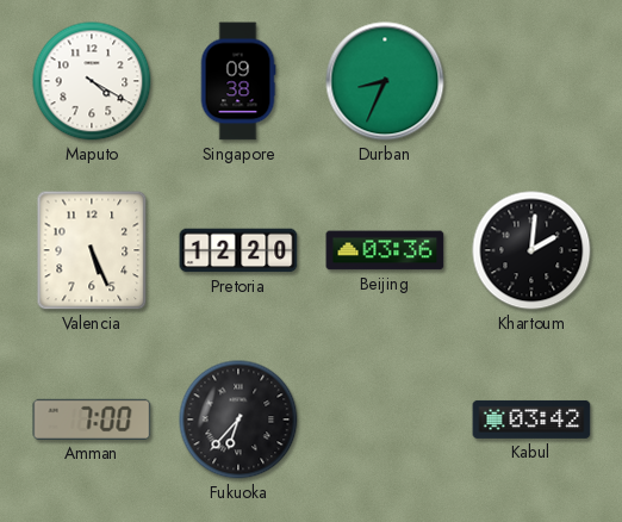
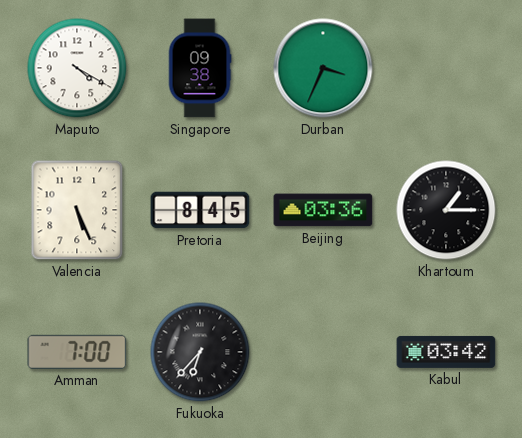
Durban: 8:34 -> 3:34
Pretoria: 12:20 -> 8:45
Khartoum: 2:01 -> 1:15
